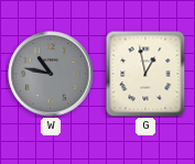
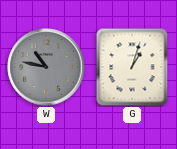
G: 12:58 -> 1:03
